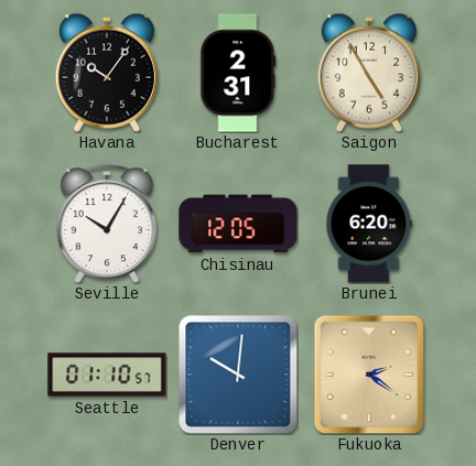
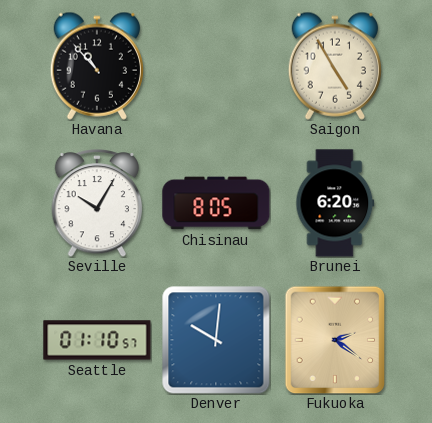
Havana: 10:06 -> 10:53
Bucharest: 2:31 -> none
Chisinau: 12:05 -> 8:05
